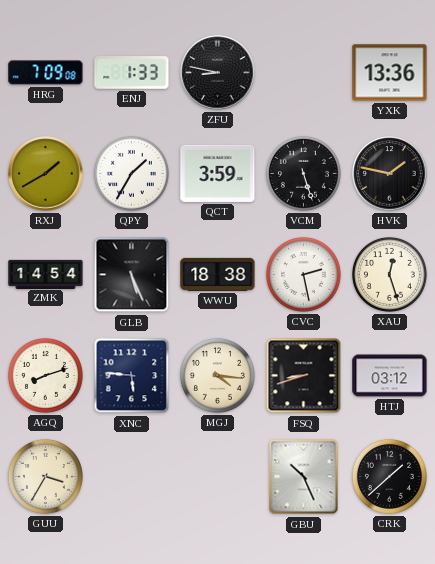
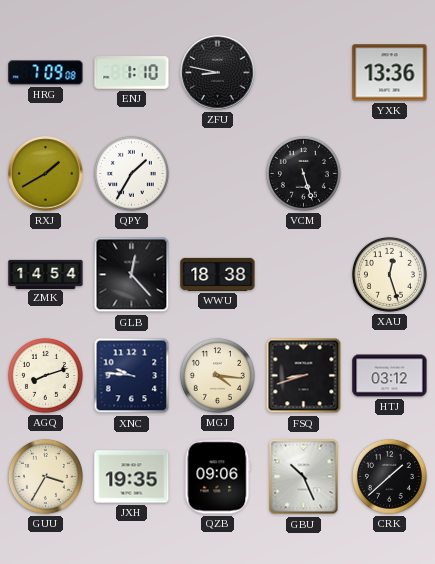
ENJ: 1:33 -> 1:10
QCT: 3:59 -> none
HVK: 1:47 -> none
GLB: 5:26 -> 12:23
CVC: 2:28 -> none
XNC: 5:46 -> 9:46
JXH: none -> 19:35
QZB: none -> 09:06
